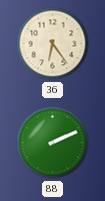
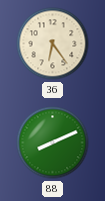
88: 2:11 -> 8:11
